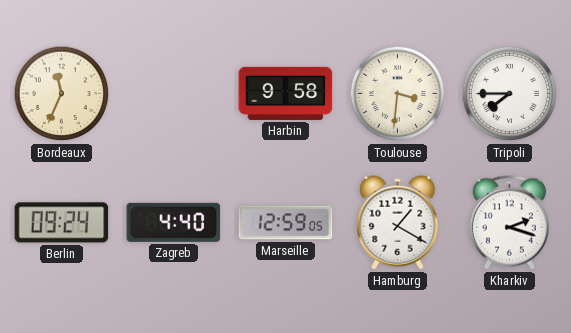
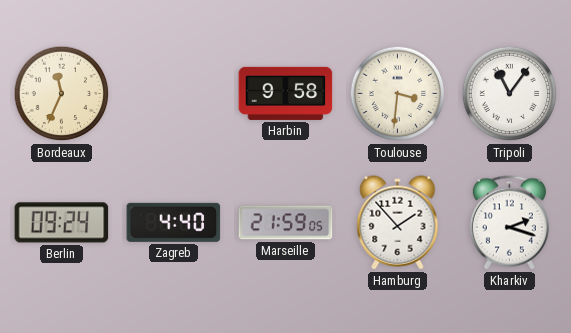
Tripoli: 7:45 -> 11:06
Marseille: 12:59 -> 21:59
Hamburg: 1:20 -> 1:53
